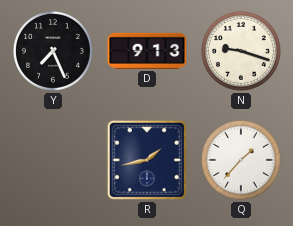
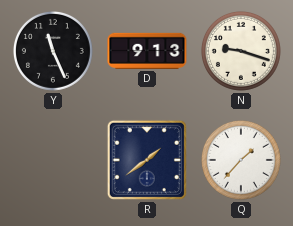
Y: 7:26 -> 11:26
R: 1:43 -> 1:39
